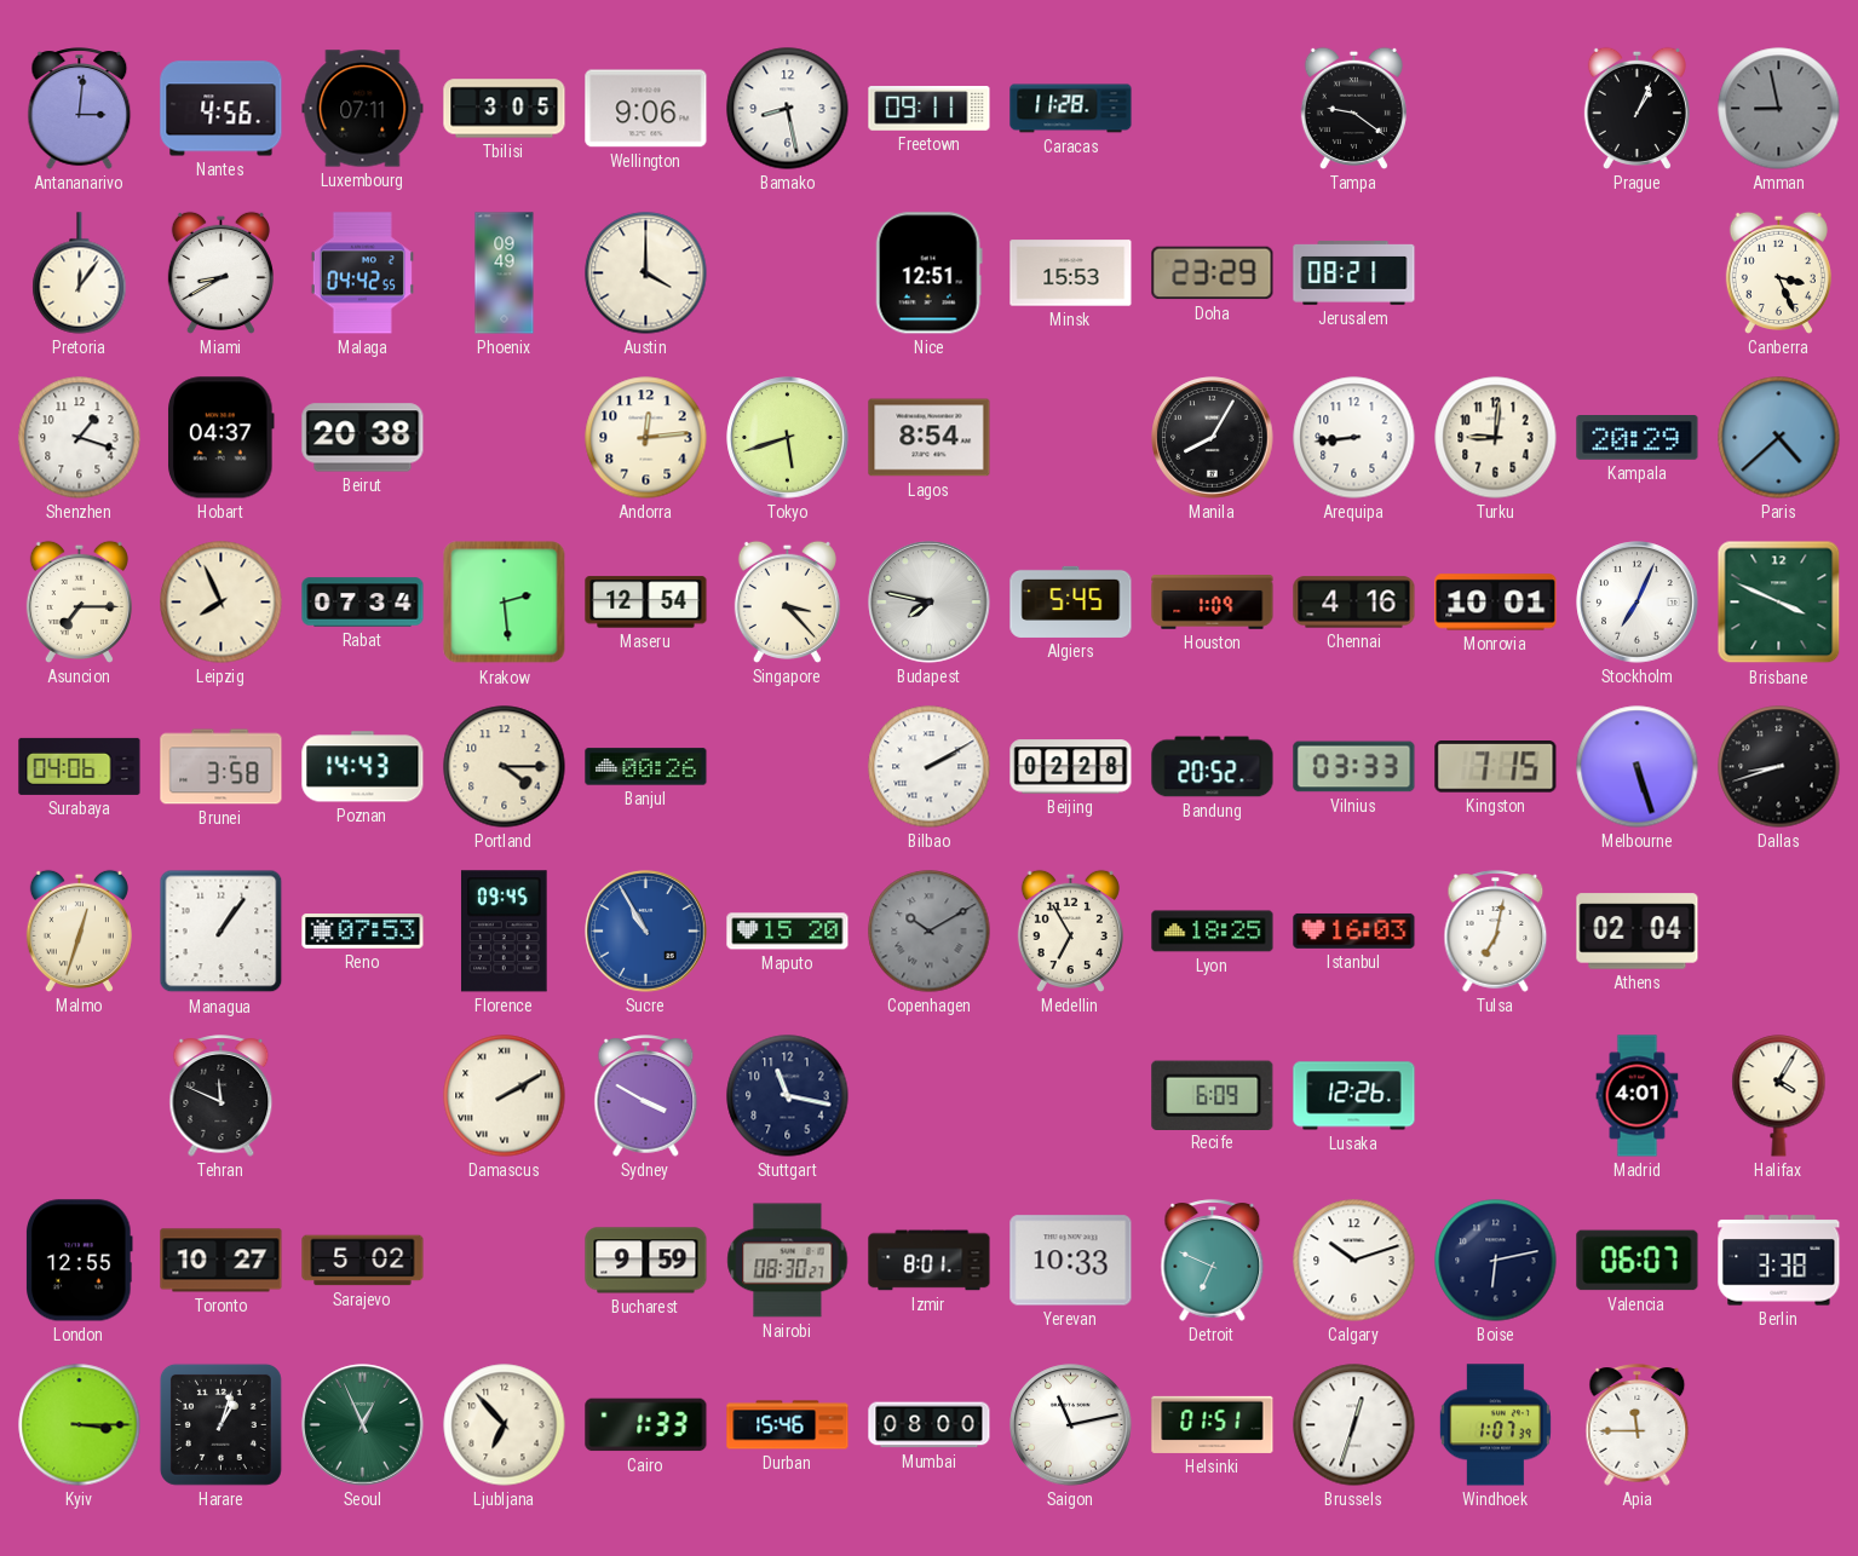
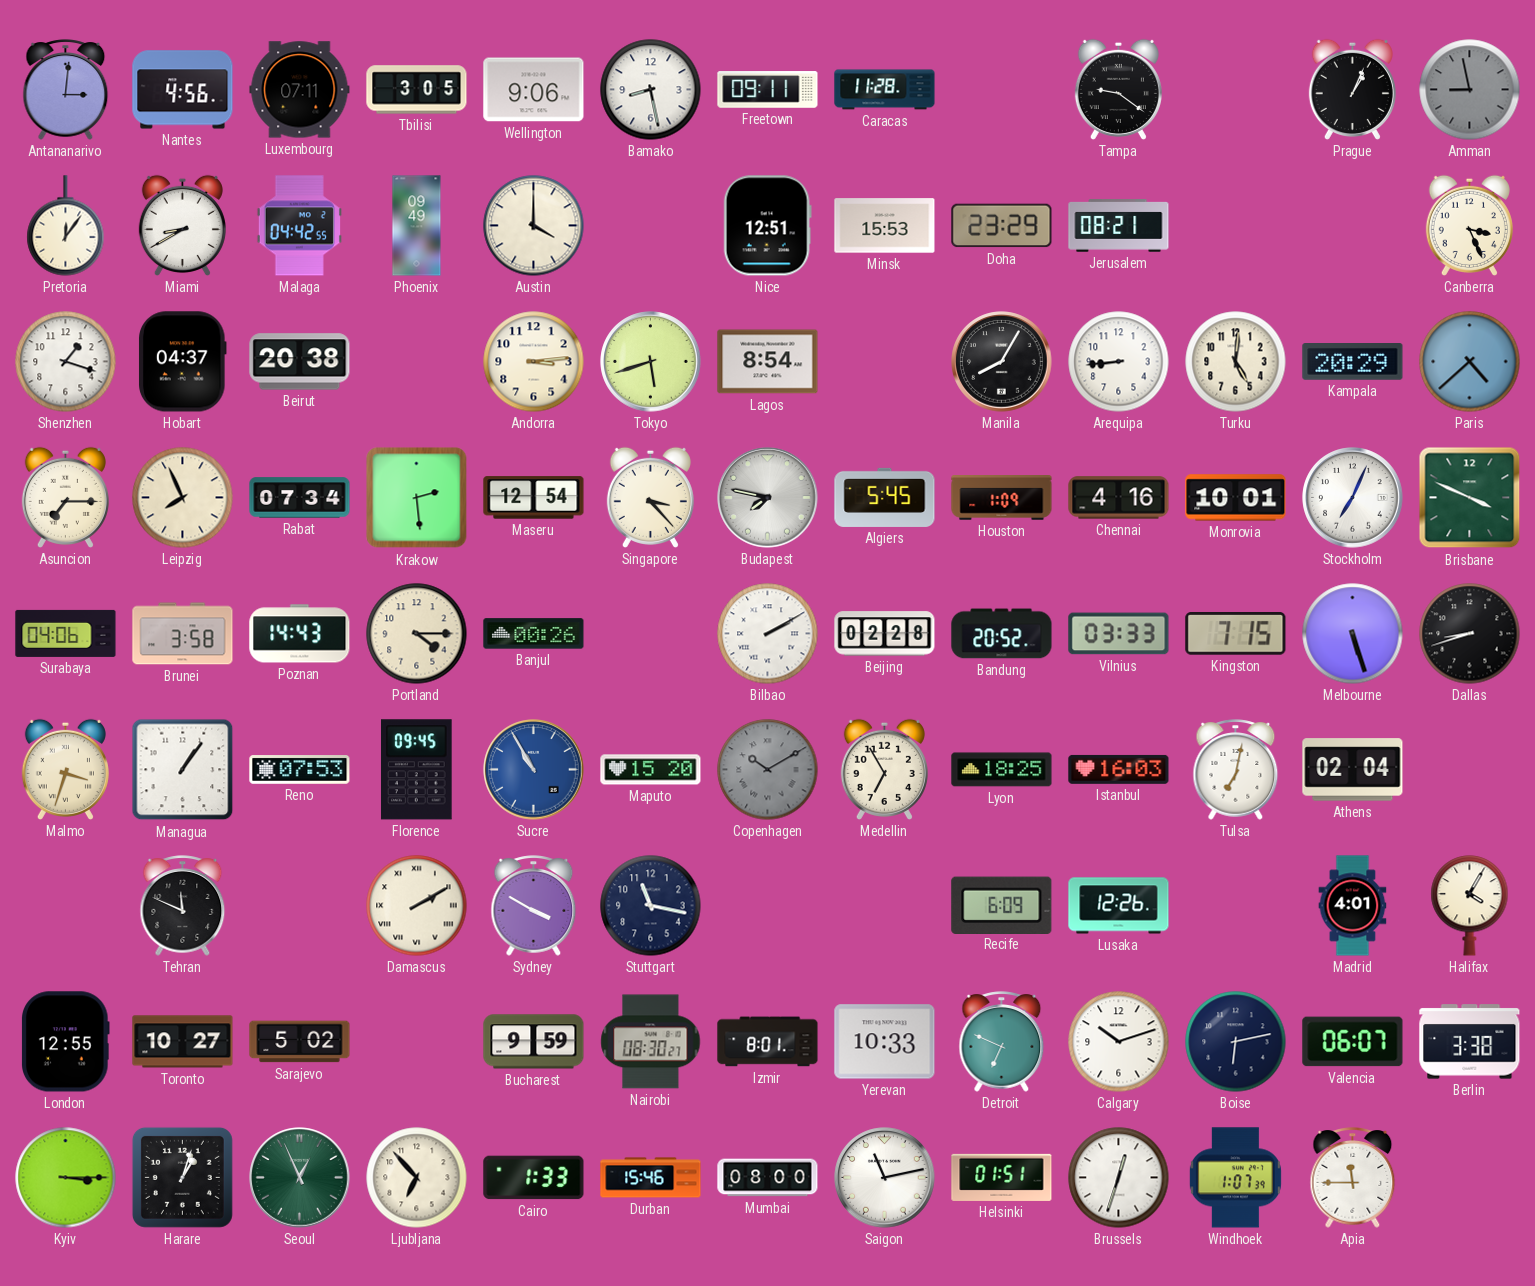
Andorra: 12:14 -> 3:14
Turku: 9:01 -> 5:01
Malmo: 12:33 -> 3:33
